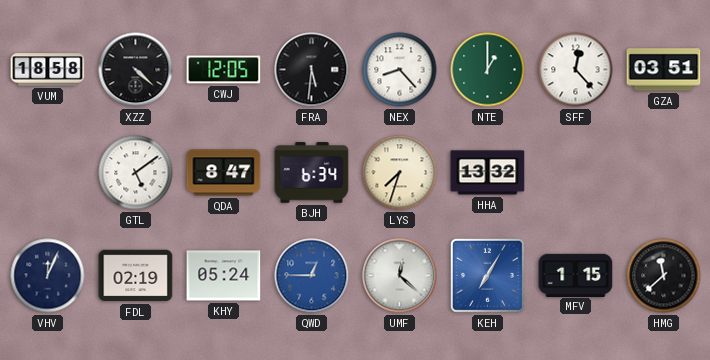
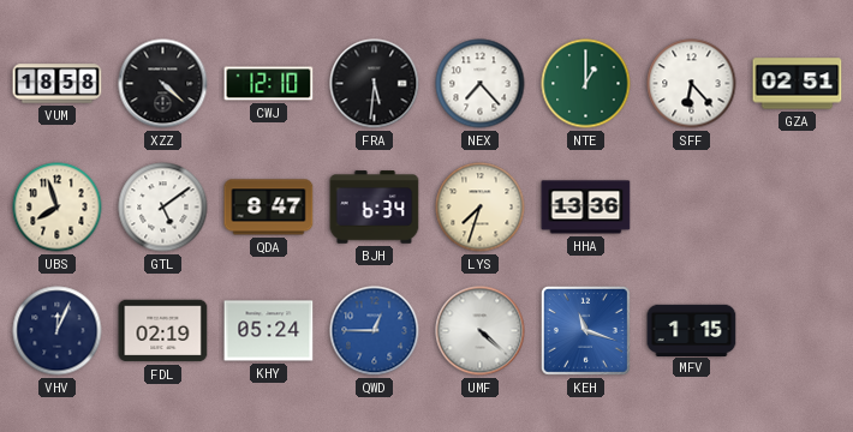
CWJ: 12:05 -> 12:10
NEX: 8:23 -> 7:23
SFF: 12:23 -> 6:23
GZA: 03:51 -> 02:51
UBS: none -> 7:57
HHA: 13:32 -> 13:36
UMF: 12:22 -> 4:22
KEH: 7:05 -> 11:18
HMG: 11:38 -> none
